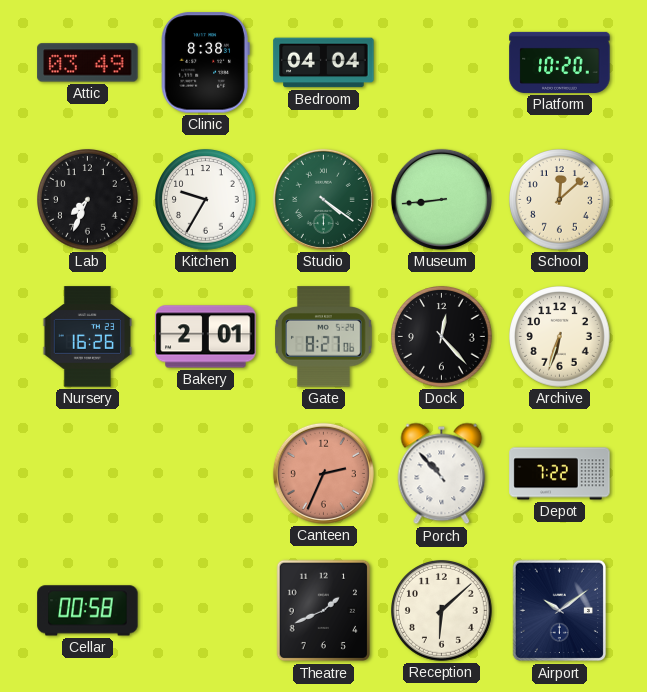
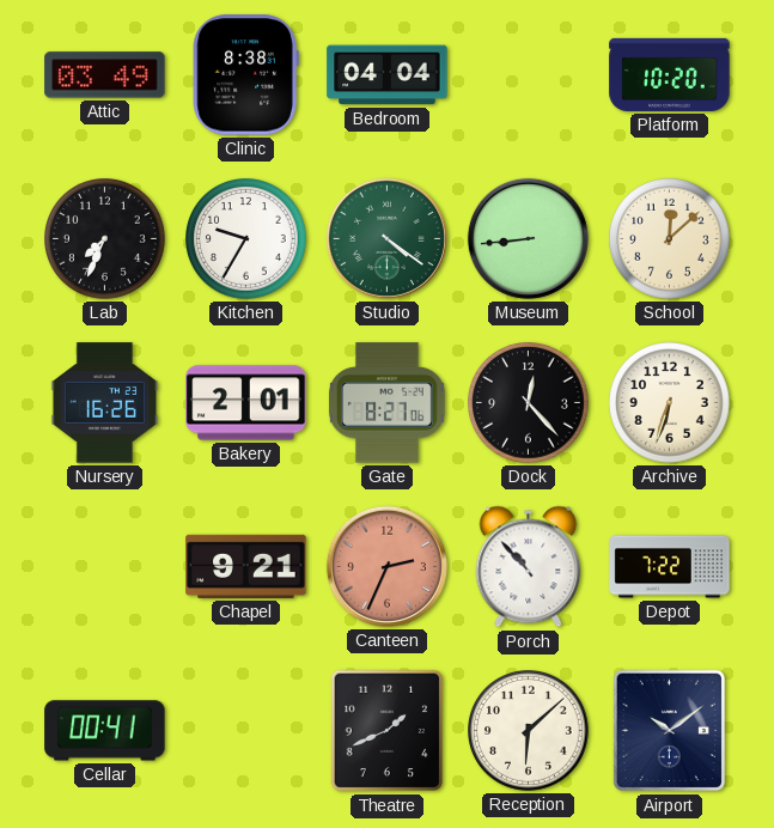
Chapel: none -> 9:21
Cellar: 00:58 -> 00:41
